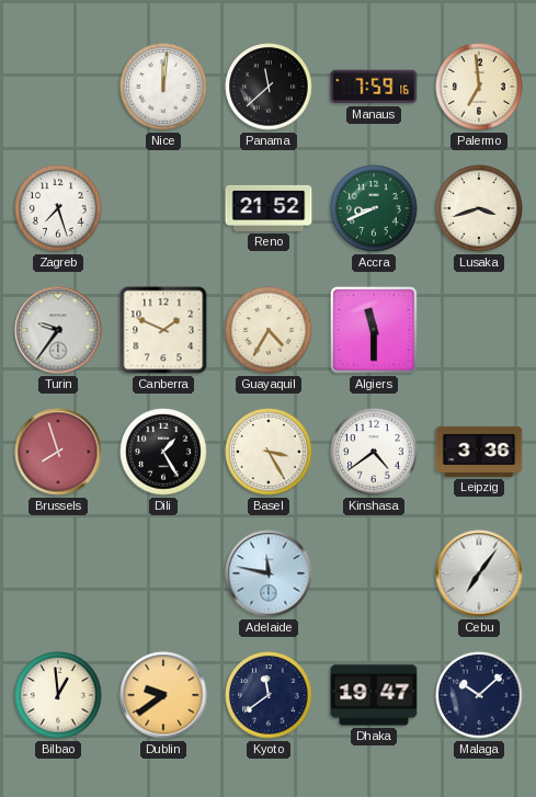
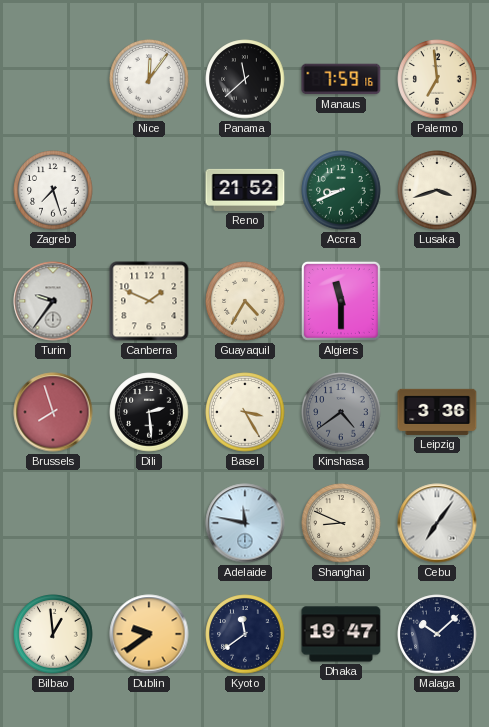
Nice: 12:01 -> 12:06
Dili: 1:25 -> 2:29
Kinshasa dial: white -> grey
Shanghai: none -> 8:49
